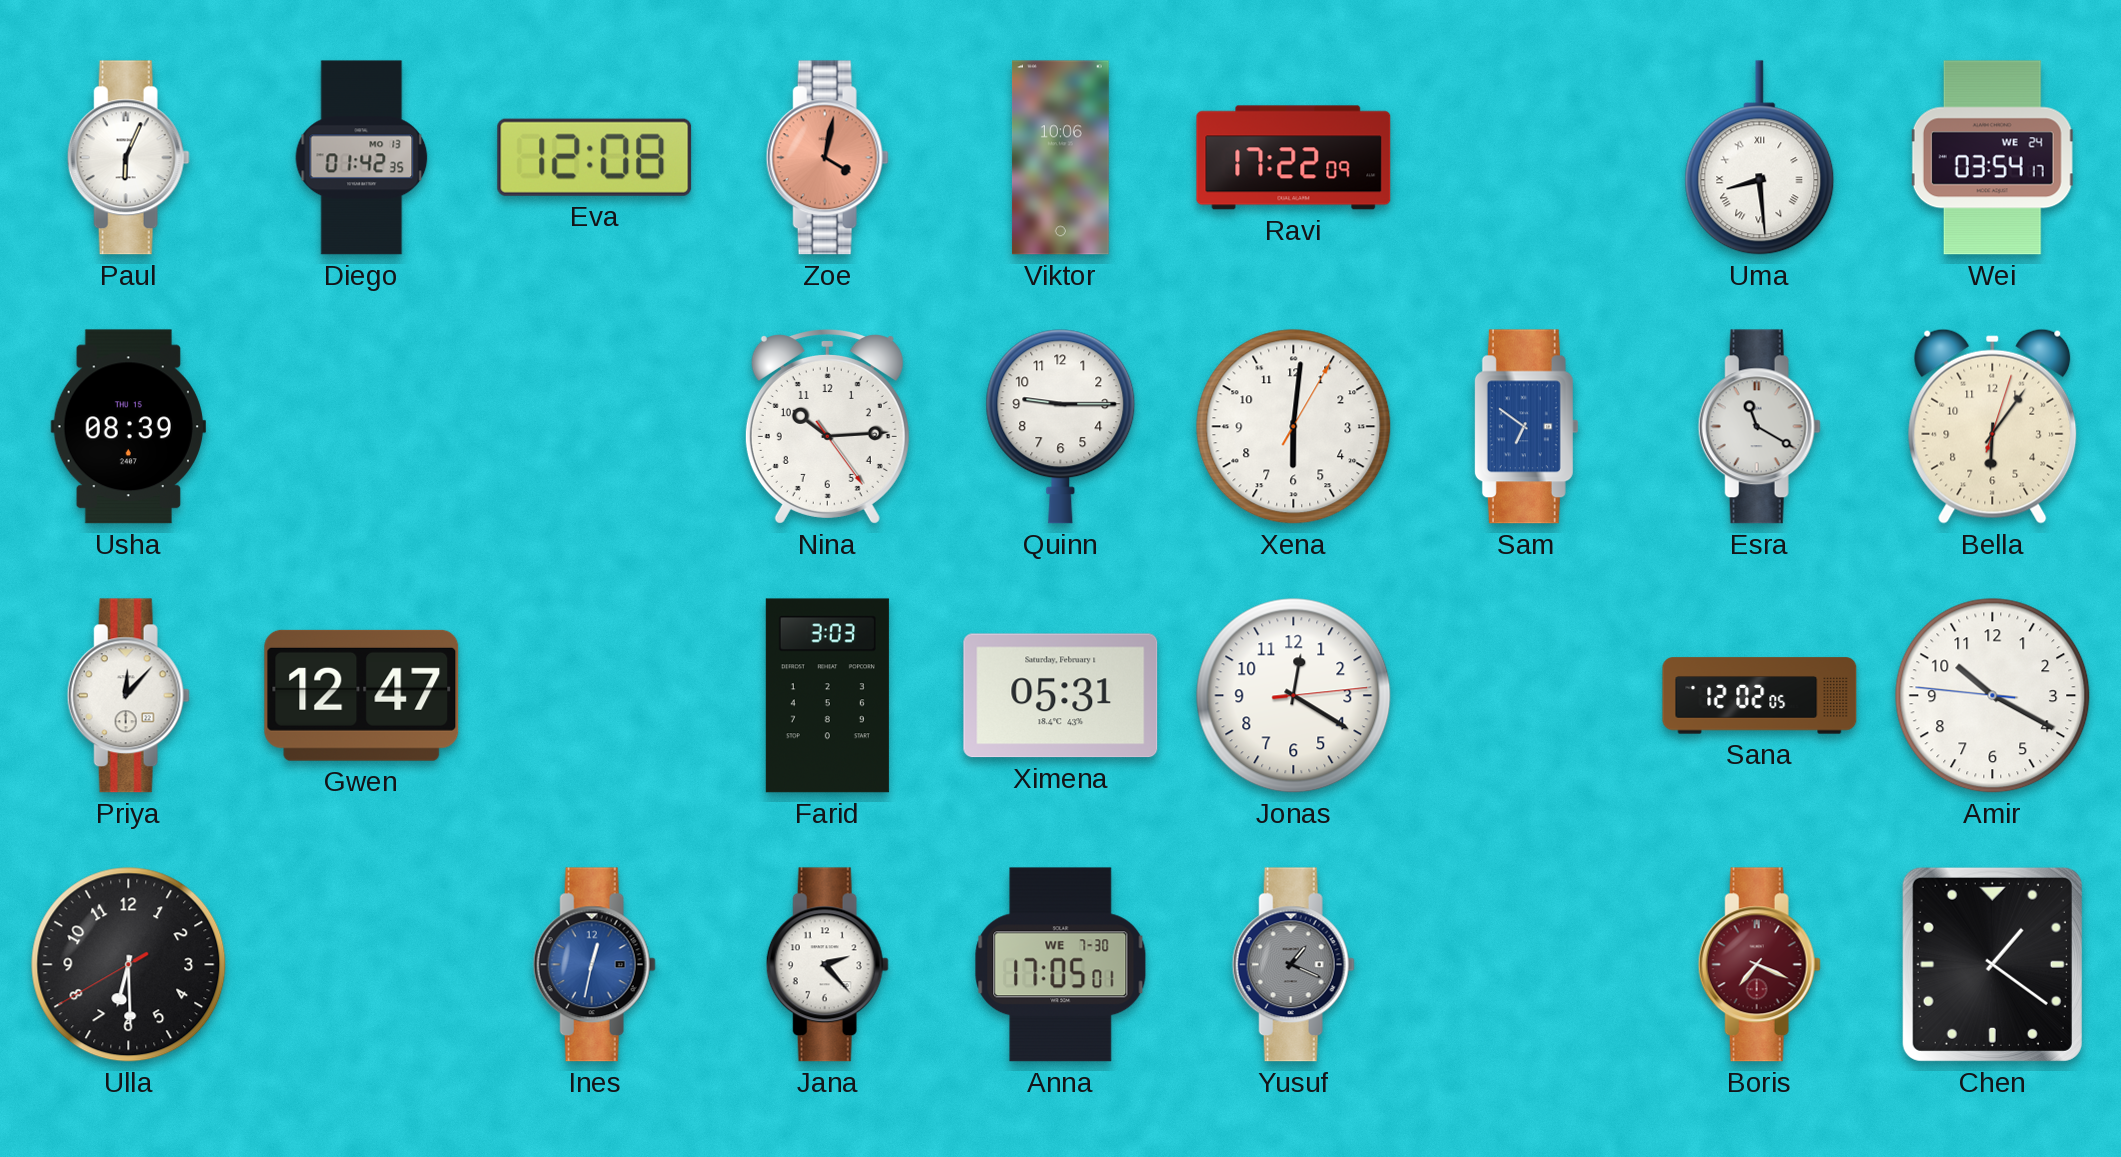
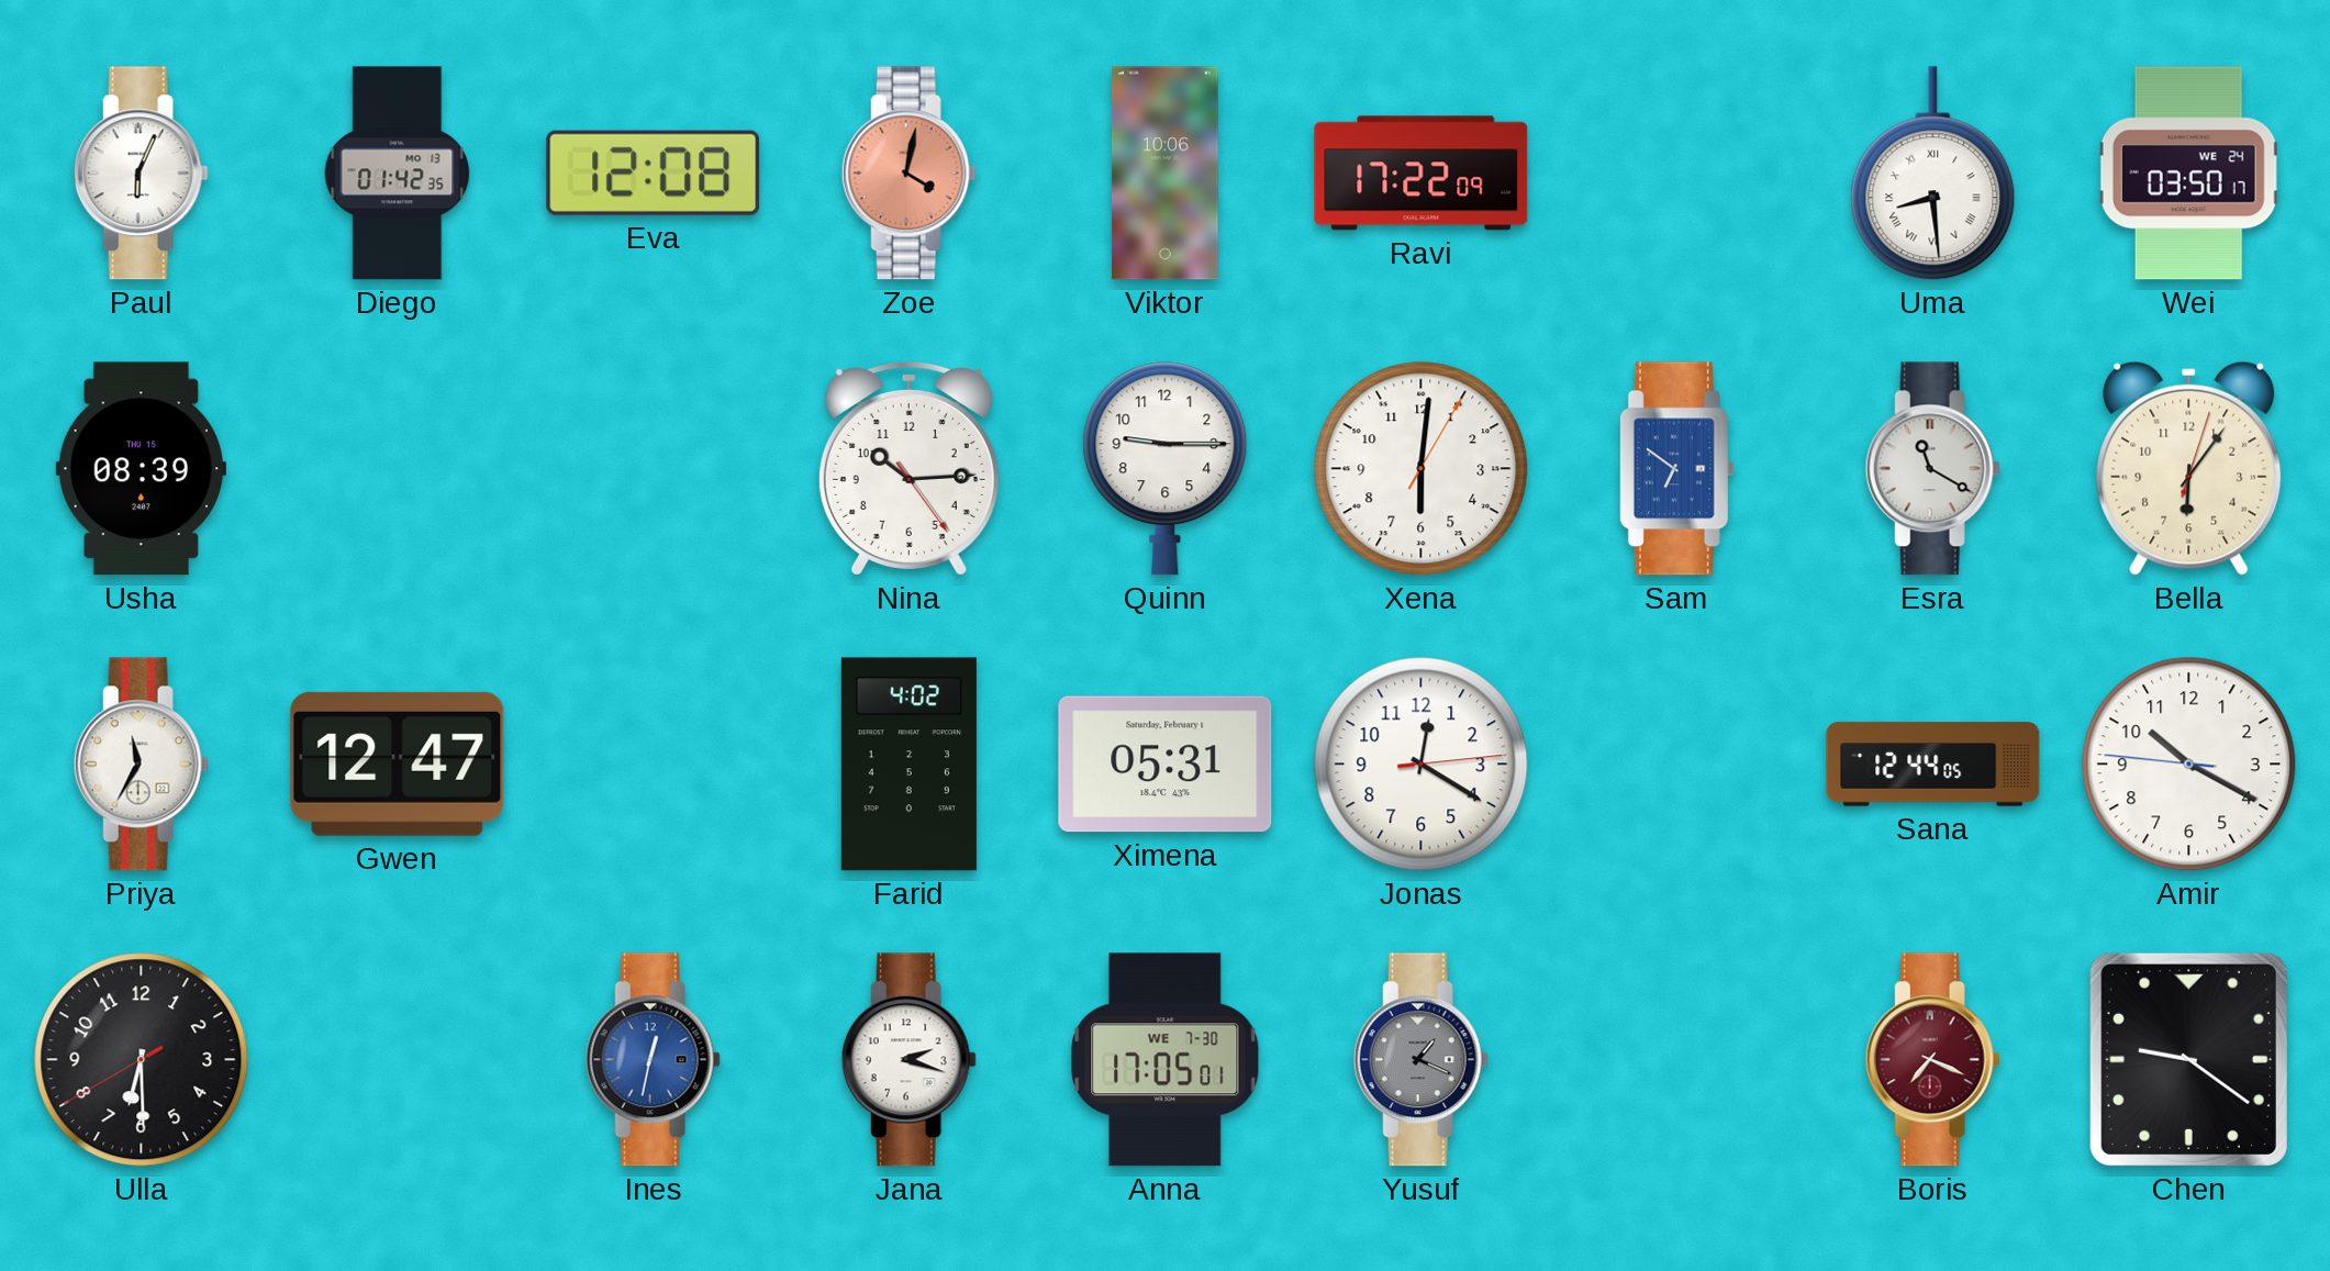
Wei: 03:54 -> 03:50
Priya: 12:07 -> 11:35
Farid: 3:03 -> 4:02
Sana: 12:02 -> 12:44
Jana: 2:23 -> 2:18
Chen: 1:21 -> 9:21
